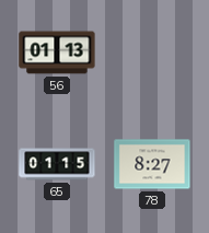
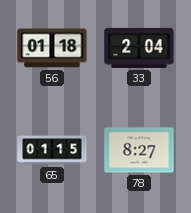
56: 01:13 -> 01:18
33: none -> 2:04
